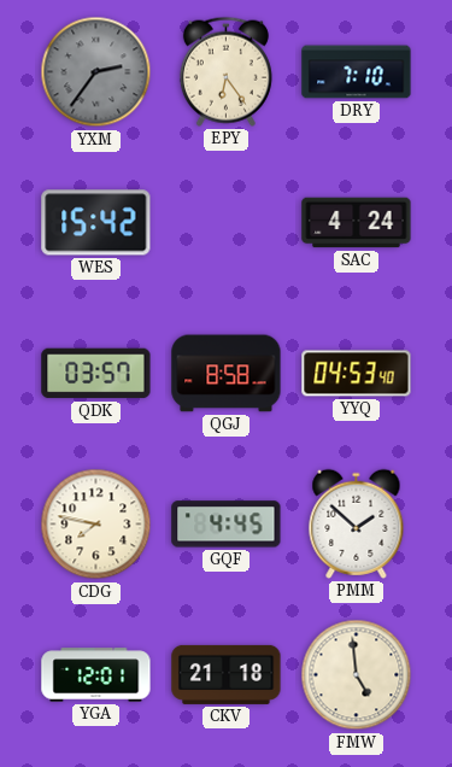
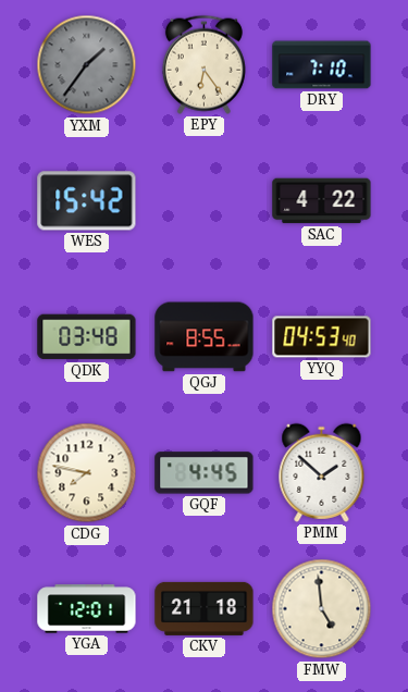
YXM: 2:36 -> 1:36
SAC: 4:24 -> 4:22
QDK: 03:57 -> 03:48
QGJ: 8:58 -> 8:55
